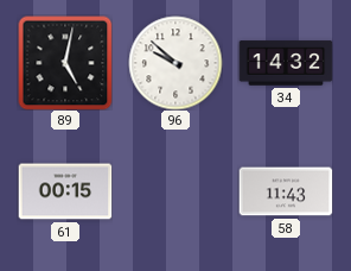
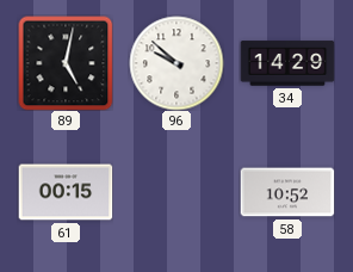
34: 14:32 -> 14:29
58: 11:43 -> 10:52
